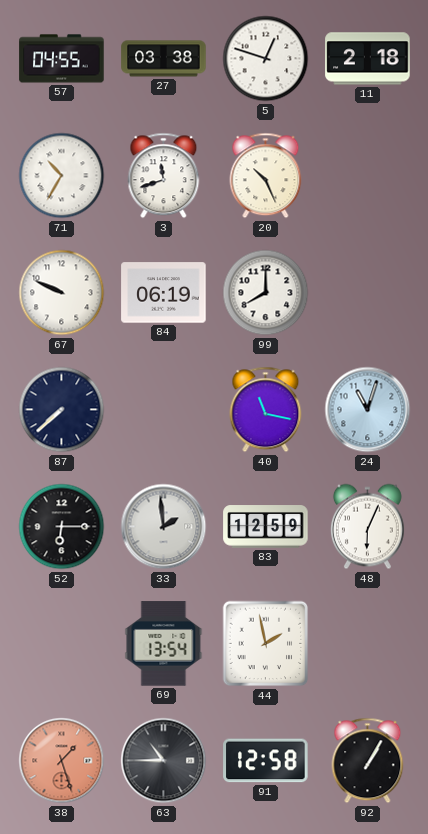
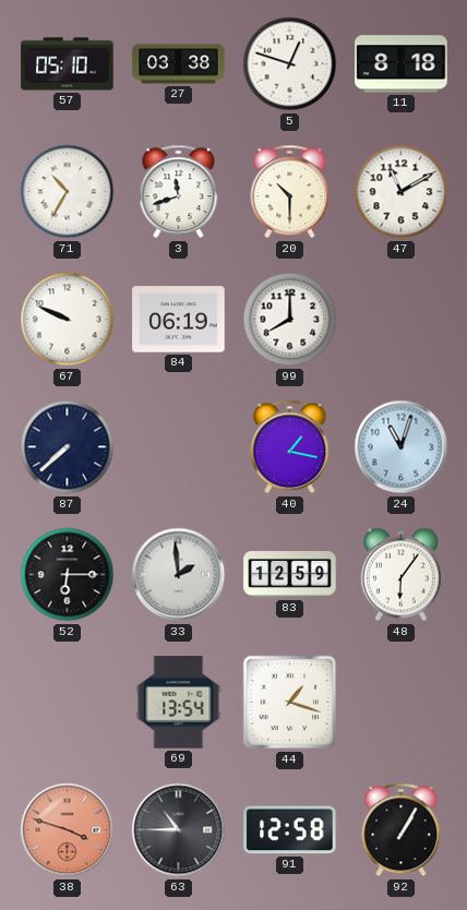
57: 04:55 -> 05:10
11: 2:18 -> 8:18
20: 10:26 -> 10:30
47: none -> 11:10
40: 11:17 -> 1:17
48: 6:04 -> 6:06
44: 1:58 -> 1:18
38: 1:27 -> 3:48
